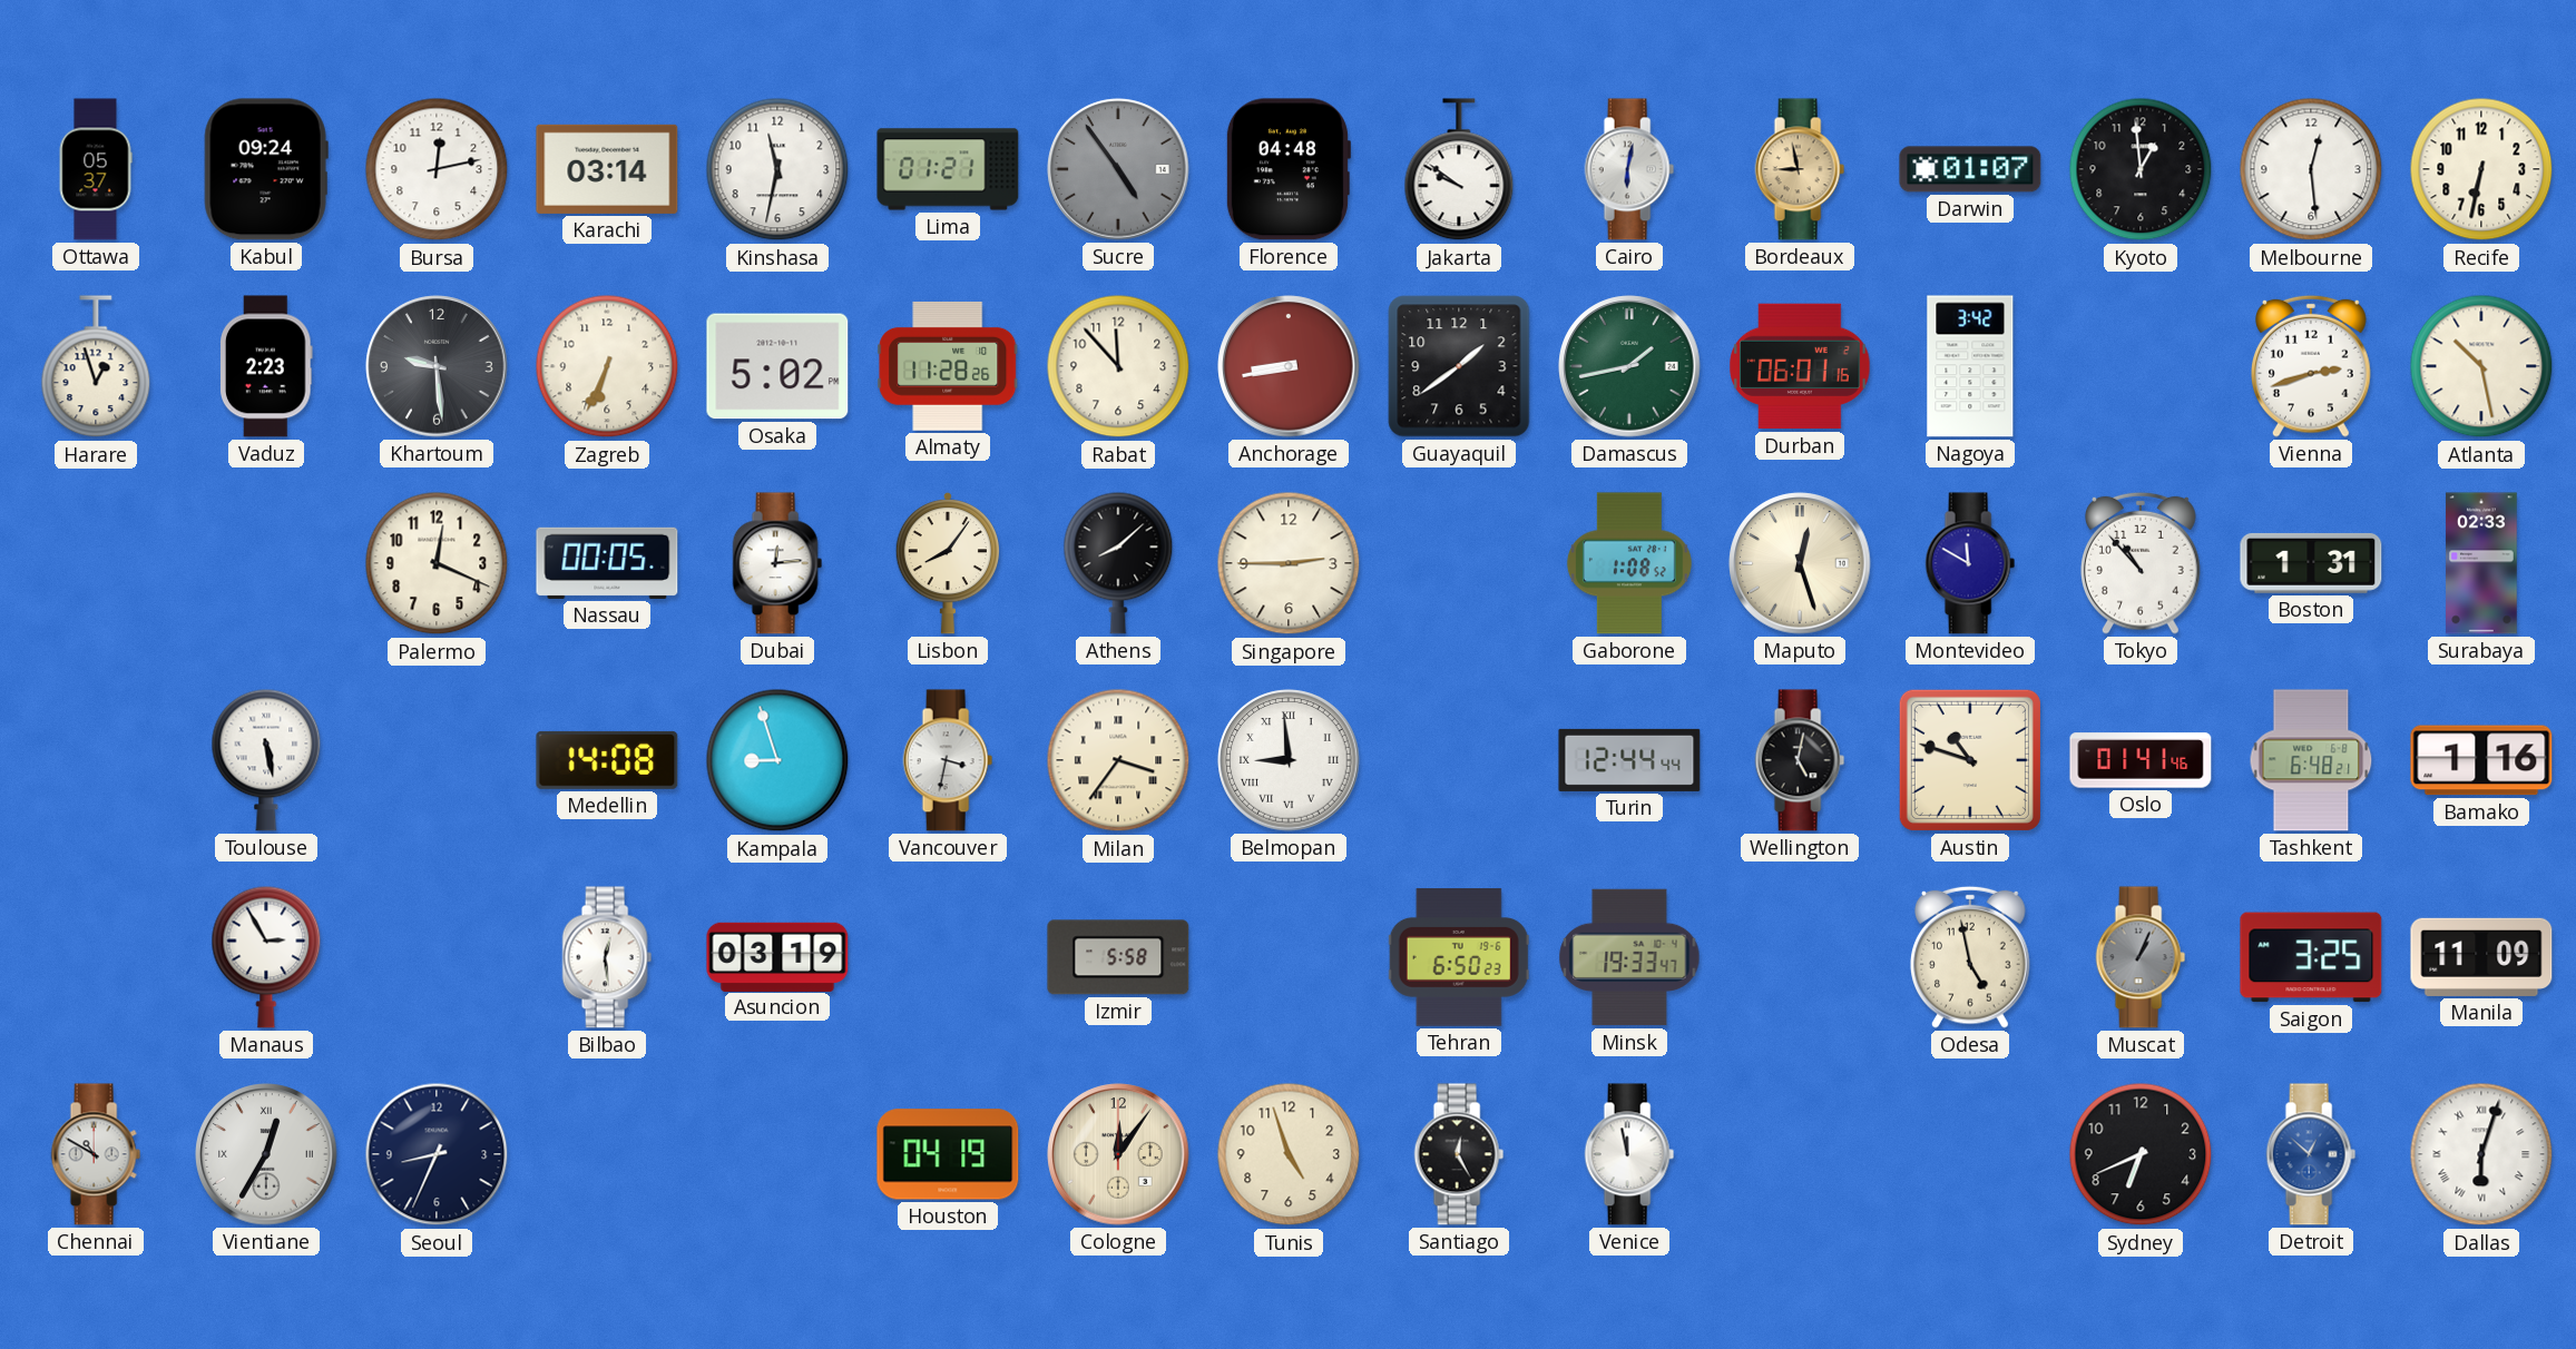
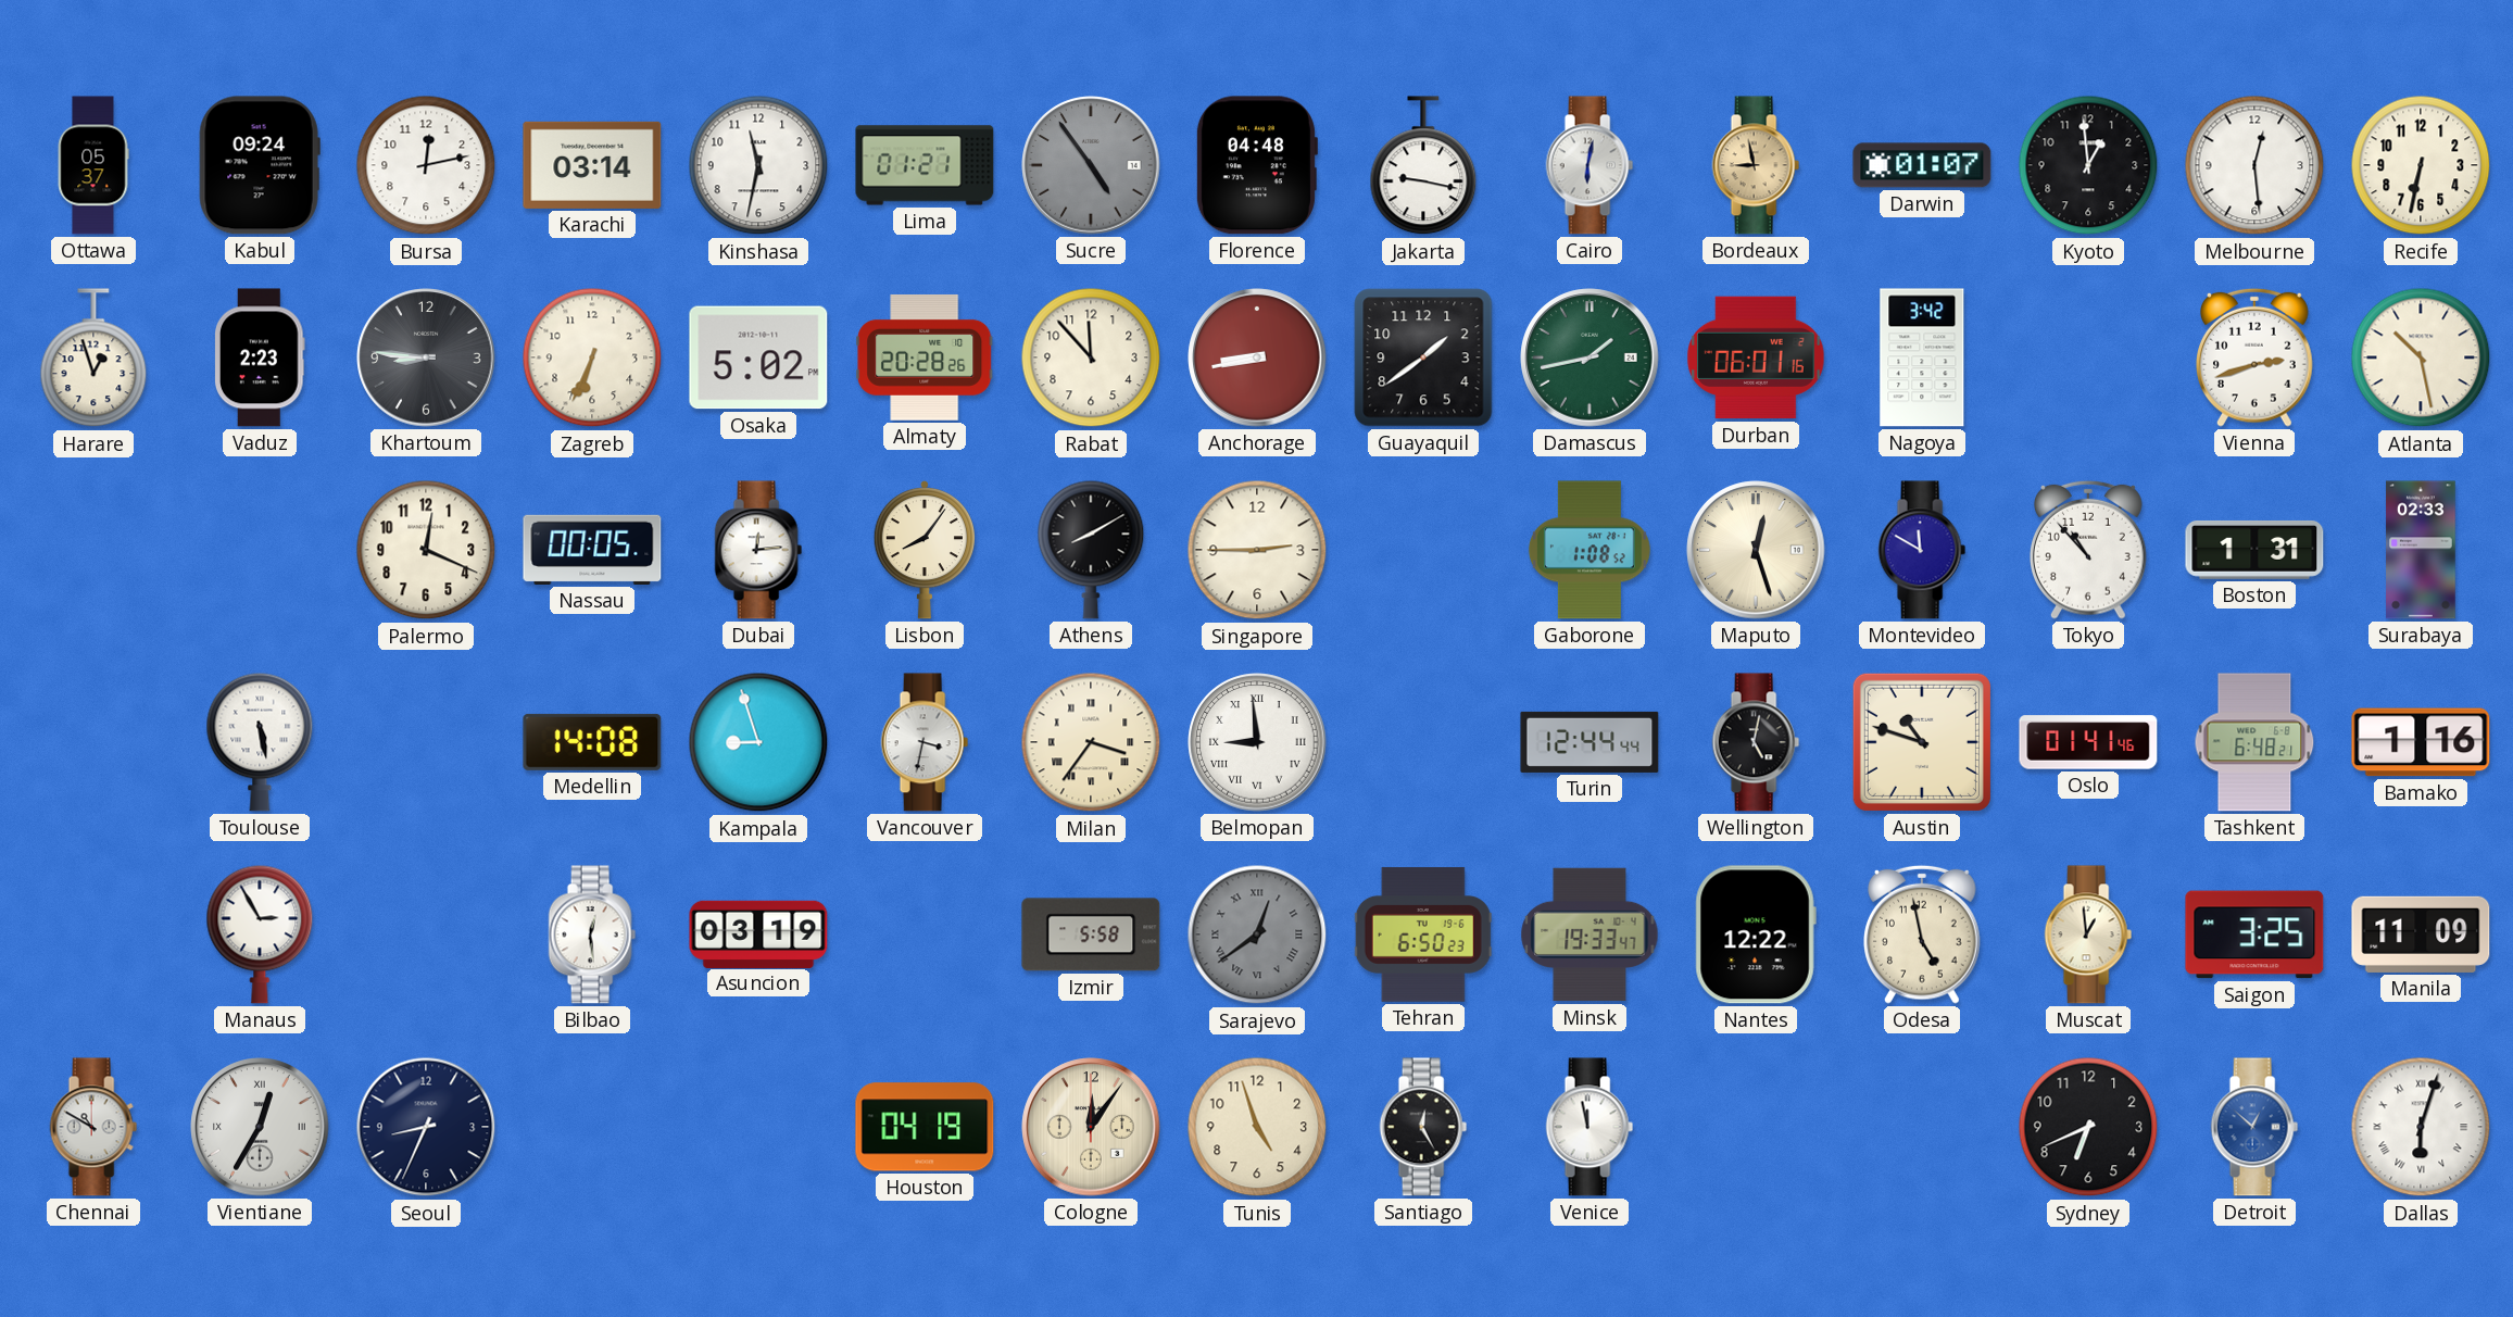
Jakarta: 9:51 -> 9:17
Khartoum: 9:29 -> 8:46
Almaty: 11:28 -> 20:28
Athens: 8:08 -> 8:10
Sarajevo: none -> 12:39
Nantes: none -> 12:22
Muscat: 1:04 -> 12:59
Muscat dial: grey -> cream
